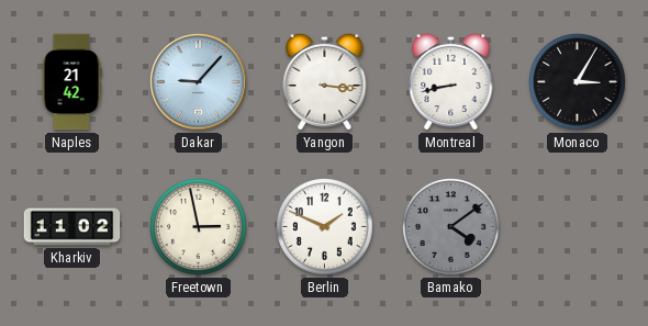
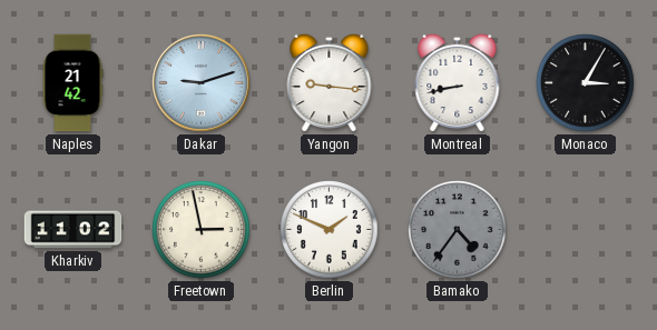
Dakar: 9:07 -> 9:12
Yangon: 3:16 -> 9:16
Bamako: 4:09 -> 4:36
